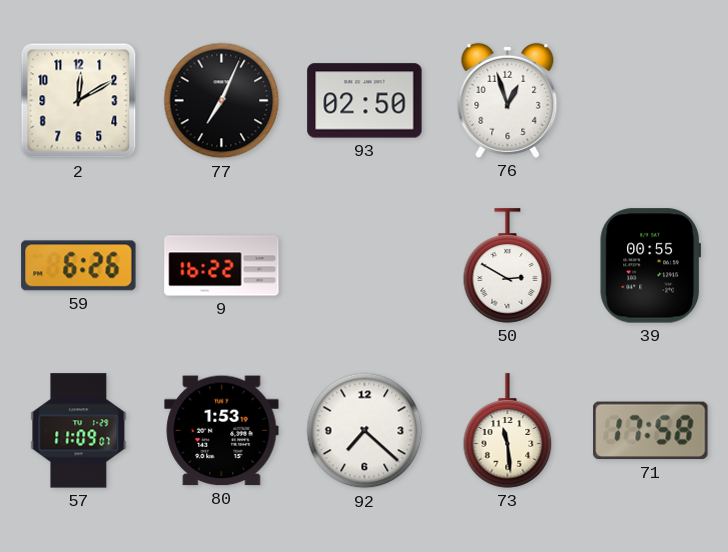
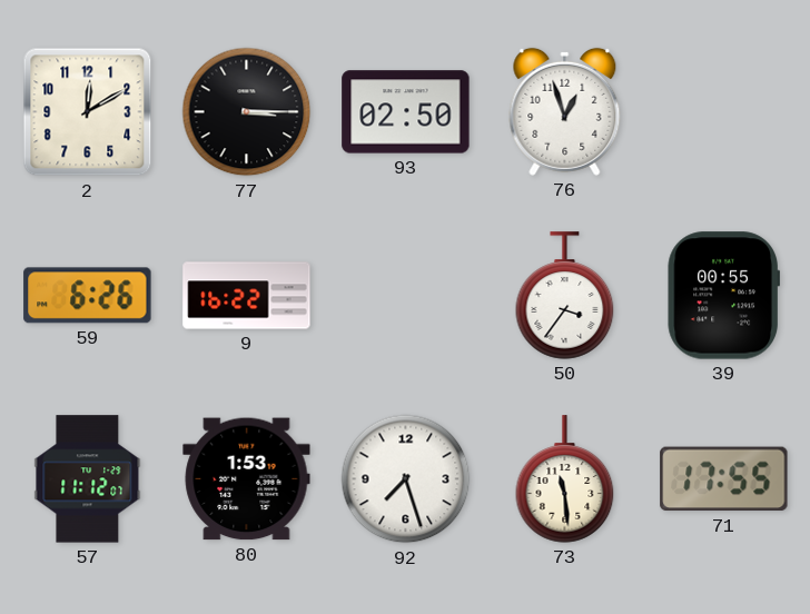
77: 7:04 -> 3:15
50: 2:50 -> 3:36
57: 11:09 -> 11:12
92: 7:22 -> 7:27
71: 17:58 -> 17:55
